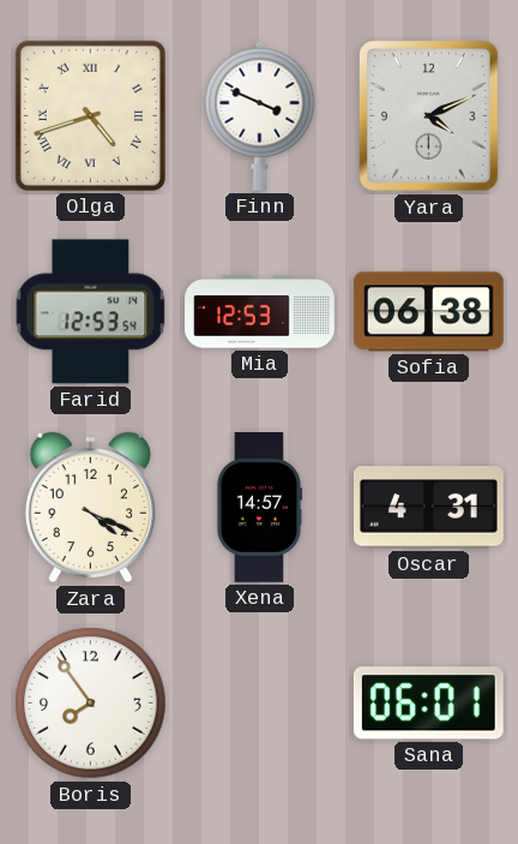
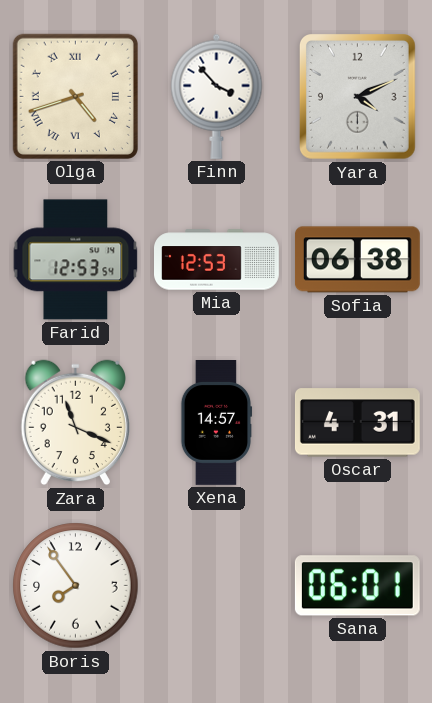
Finn: 3:49 -> 3:53
Zara: 4:19 -> 11:19
